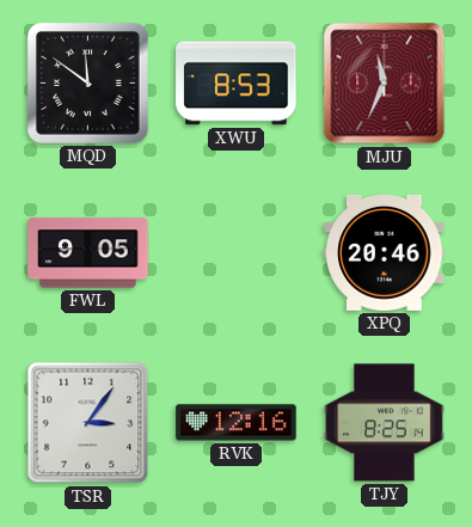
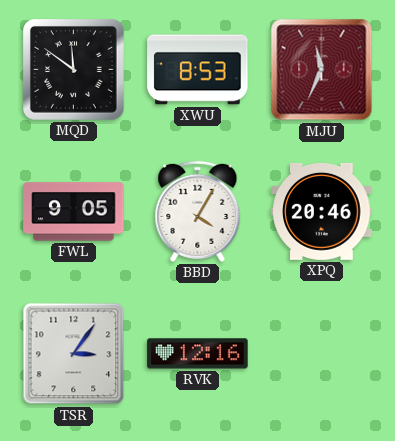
BBD: none -> 4:05
TJY: 8:25 -> none
